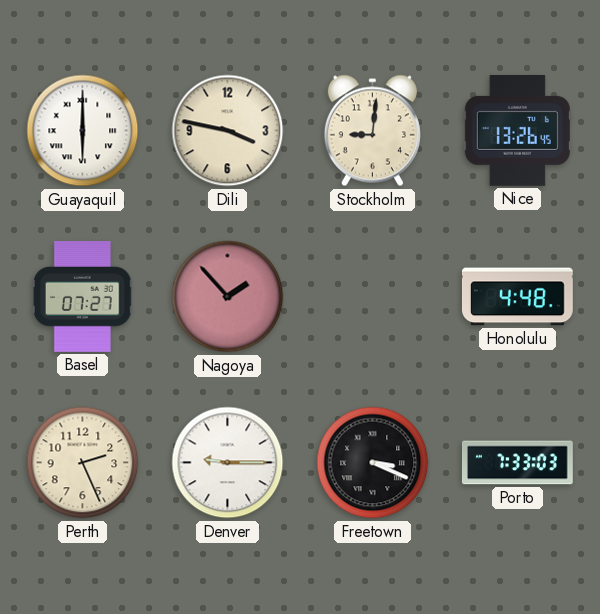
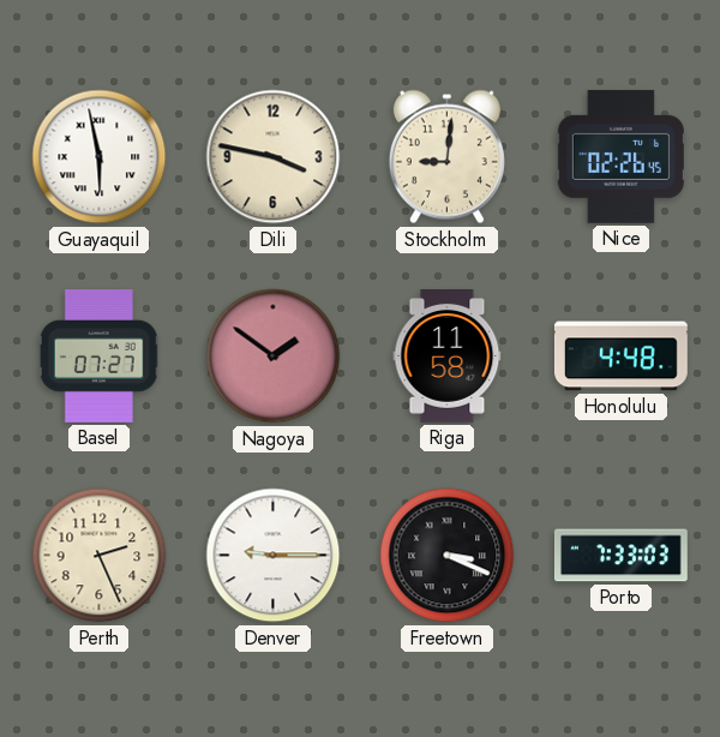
Guayaquil: 6:00 -> 5:58
Nice: 13:26 -> 02:26
Nagoya: 1:53 -> 1:51
Riga: none -> 11:58
